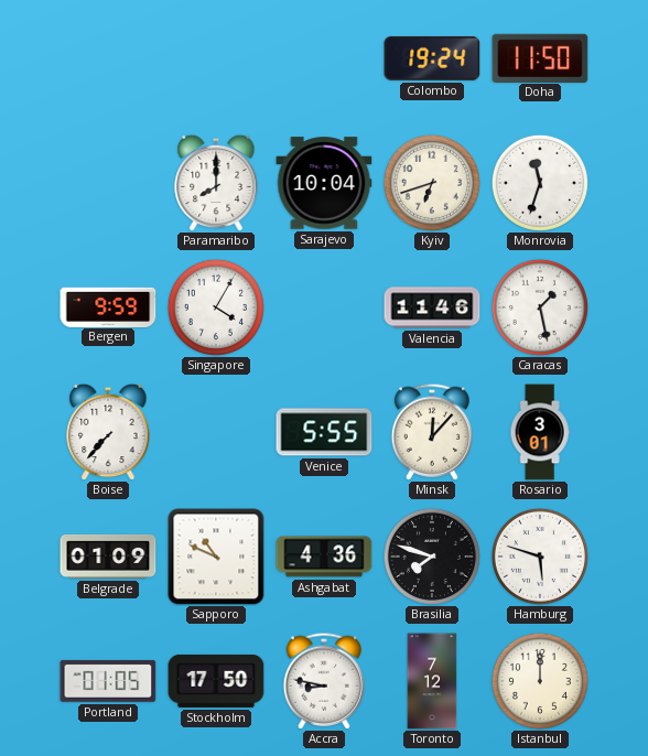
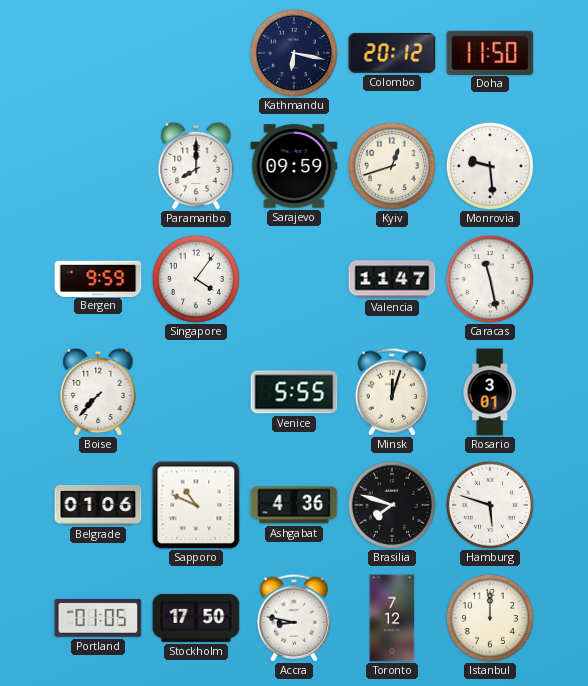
Kathmandu: none -> 6:17
Colombo: 19:24 -> 20:12
Sarajevo: 10:04 -> 09:59
Kyiv: 6:42 -> 12:42
Monrovia: 11:33 -> 9:29
Singapore: 4:05 -> 4:06
Valencia: 11:46 -> 11:47
Caracas: 1:28 -> 11:28
Minsk: 12:07 -> 12:03
Belgrade: 01:09 -> 01:06
